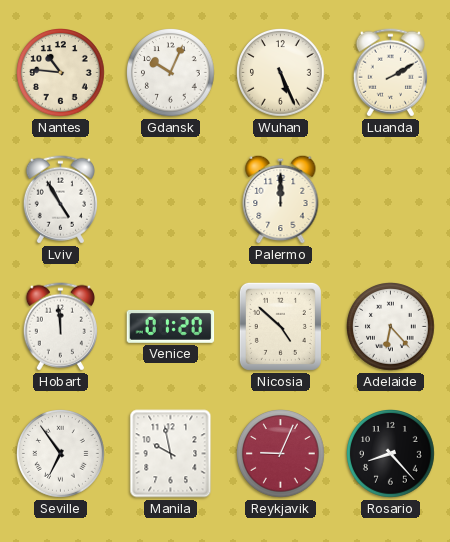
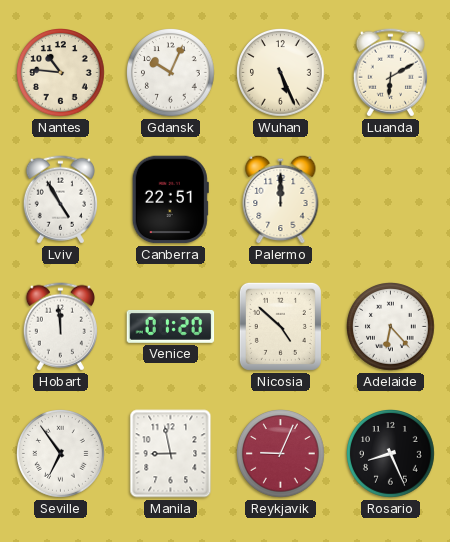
Luanda: 2:10 -> 6:10
Canberra: none -> 22:51
Manila: 9:58 -> 8:58
Rosario: 8:23 -> 8:26
